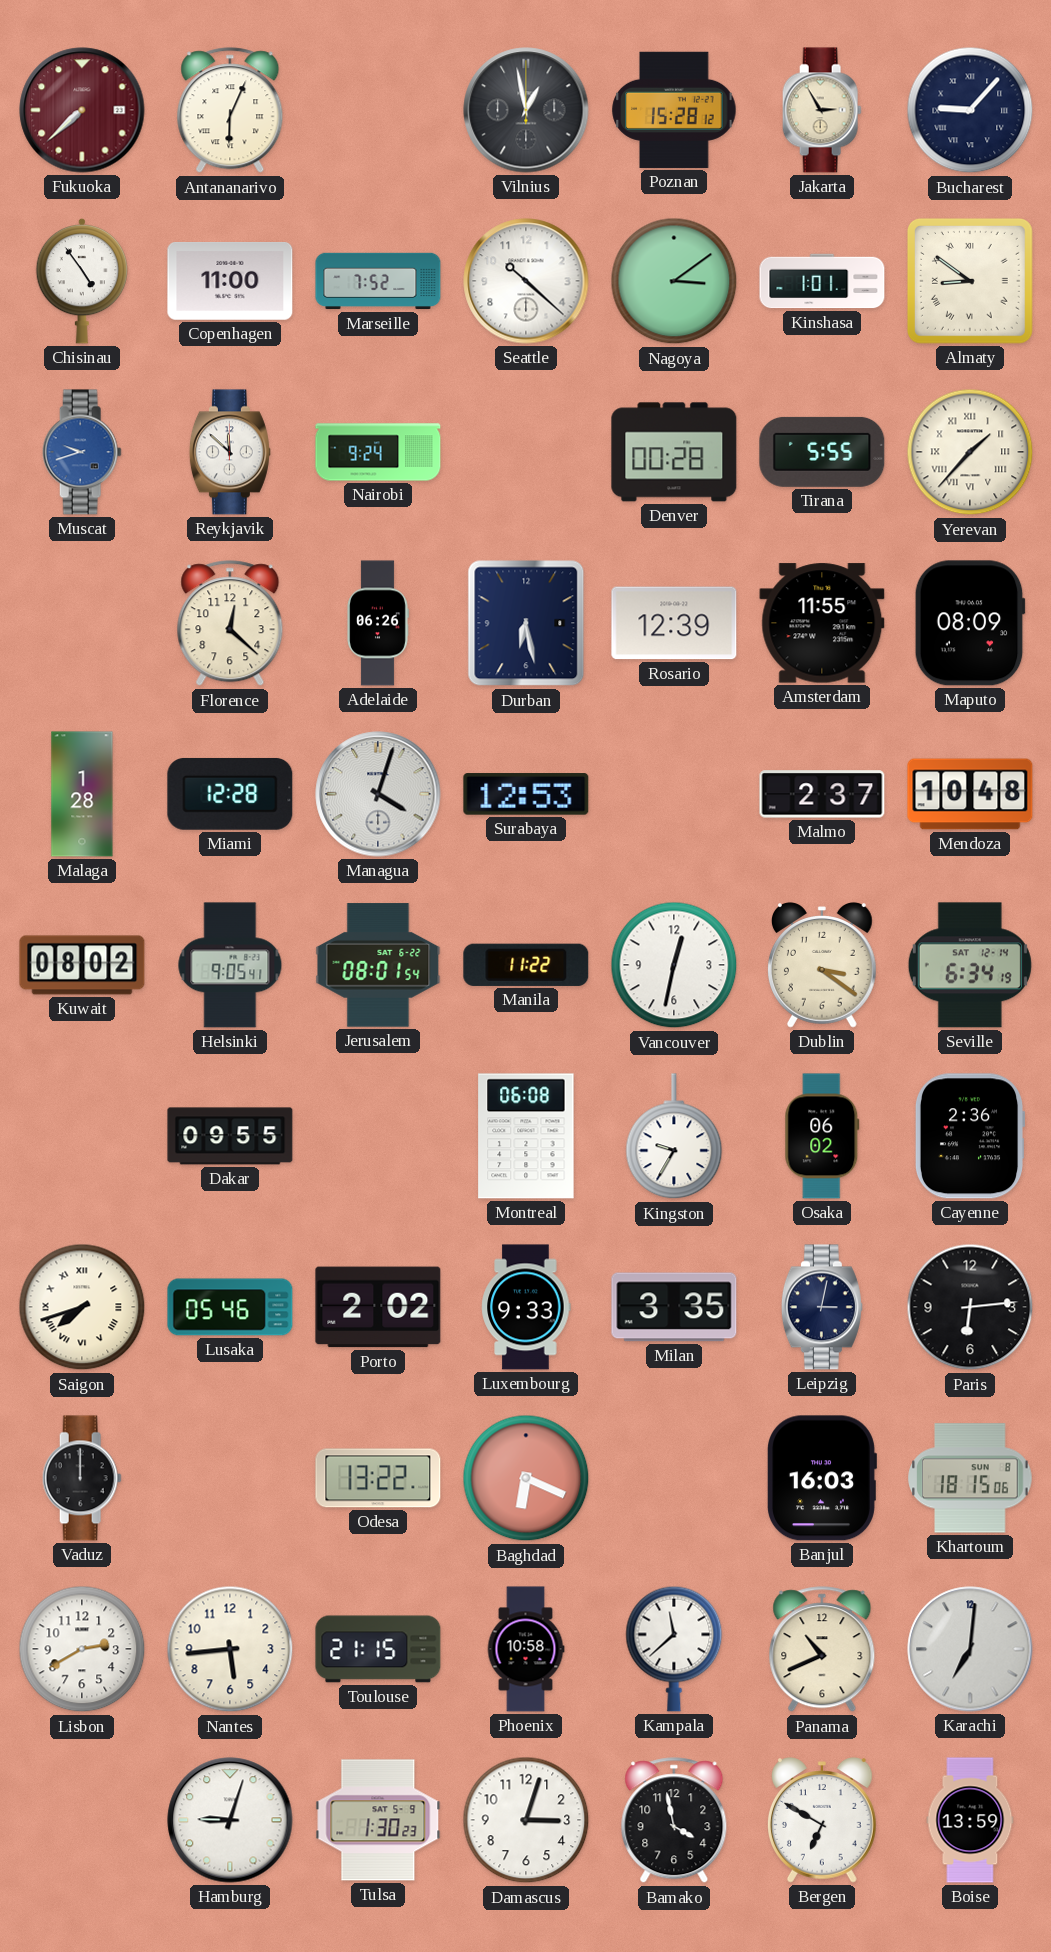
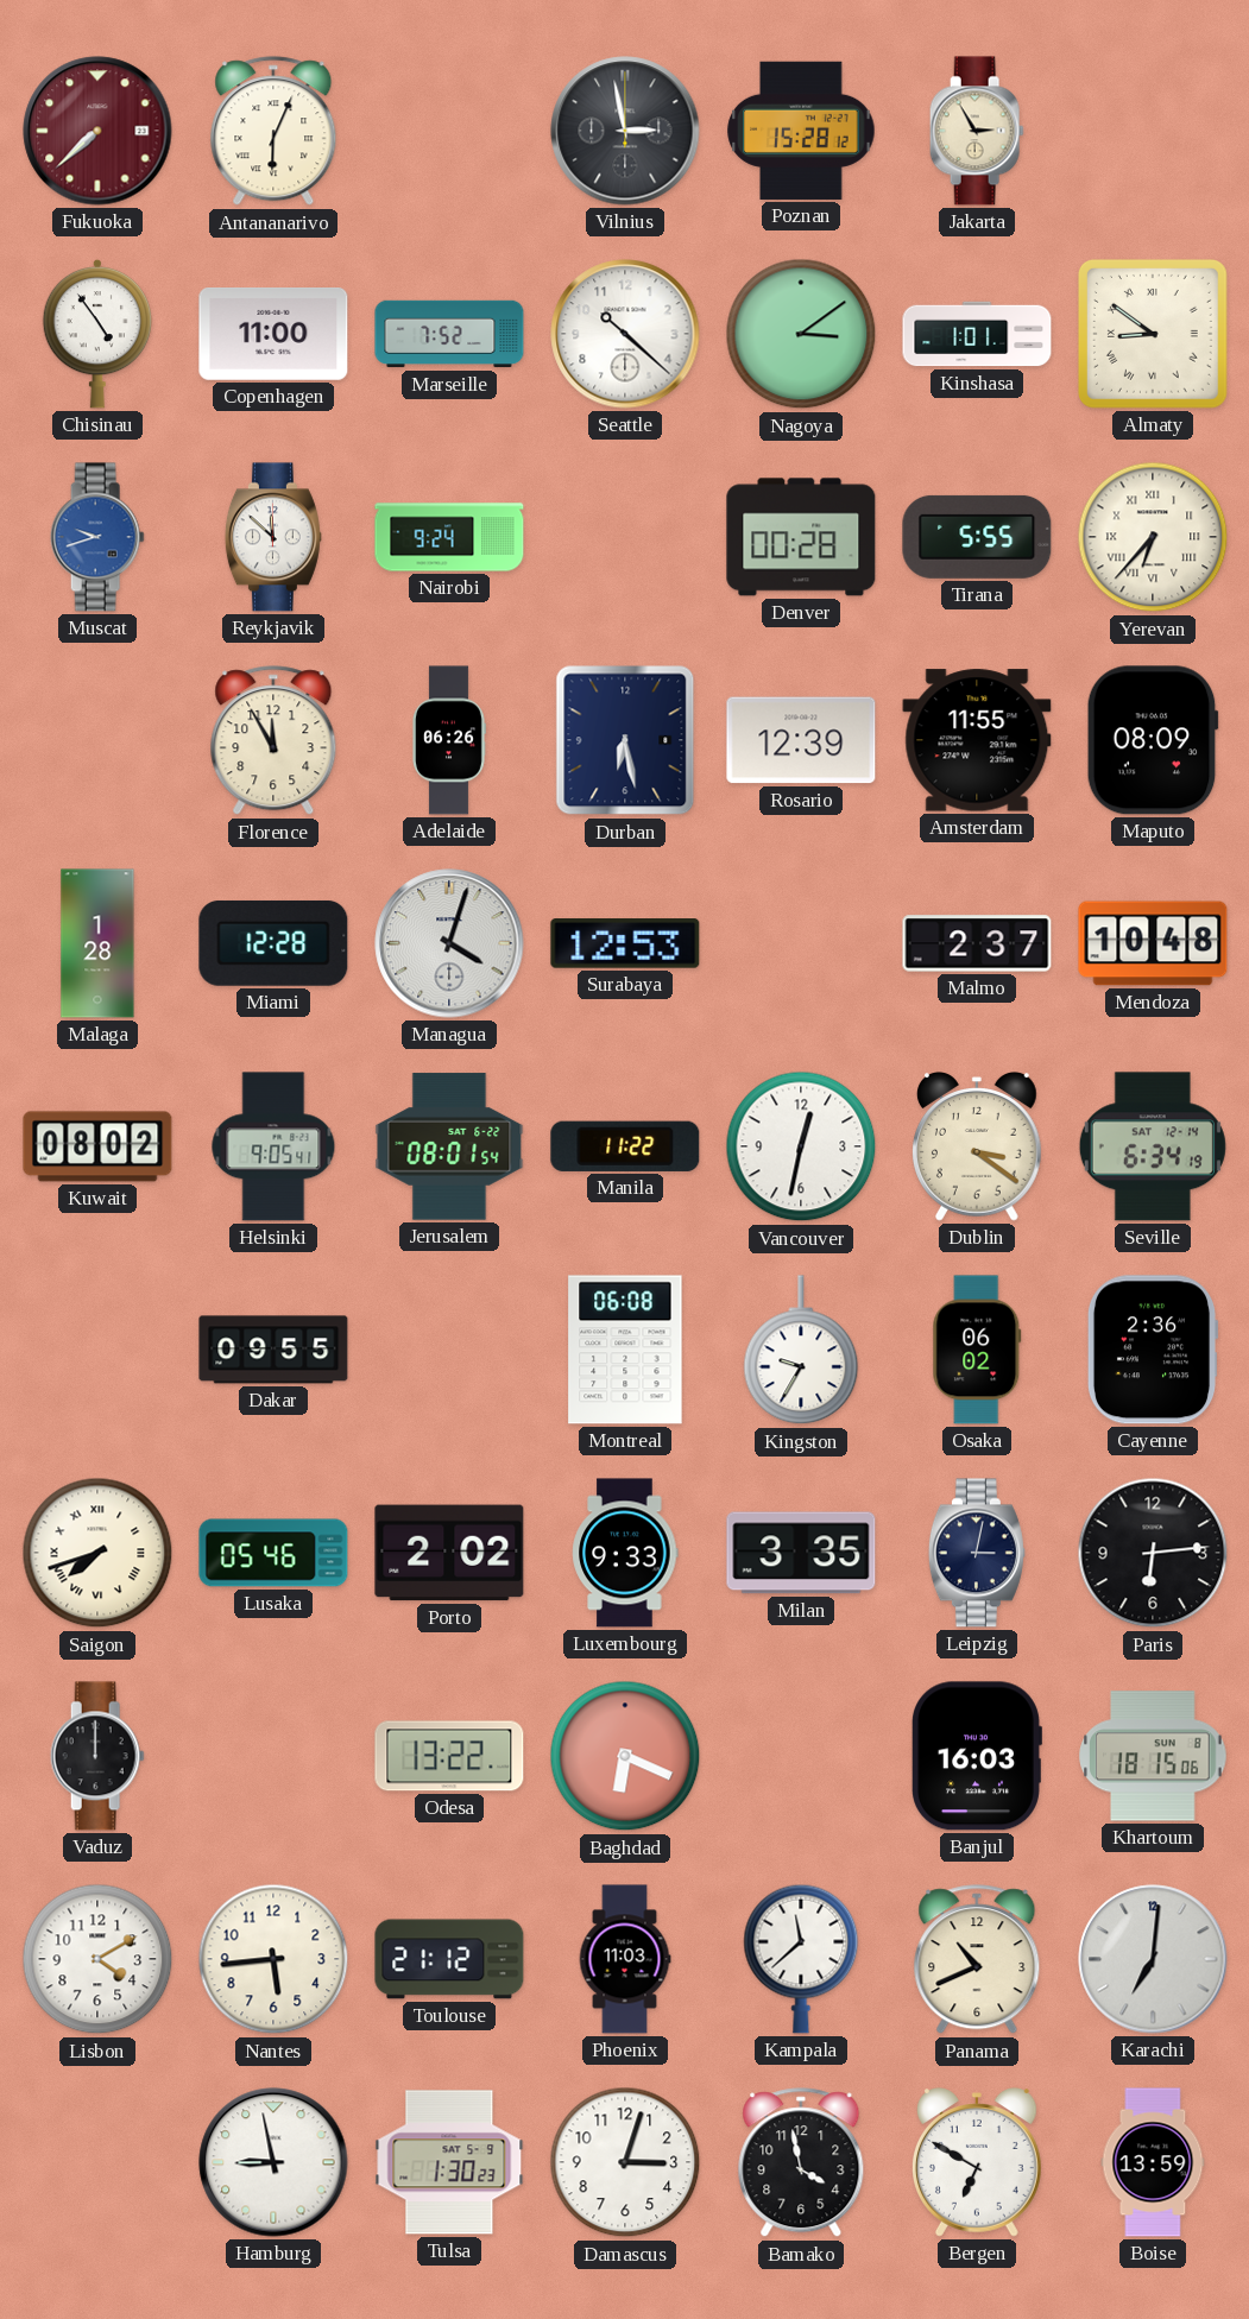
Vilnius: 12:58 -> 2:58
Bucharest: 9:07 -> none
Yerevan: 1:37 -> 6:37
Florence: 12:22 -> 11:55
Lisbon: 2:40 -> 4:10
Toulouse: 21:15 -> 21:12
Phoenix: 10:58 -> 11:03
Hamburg: 9:03 -> 8:58
